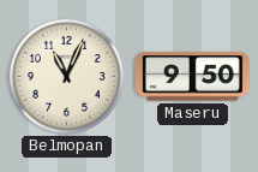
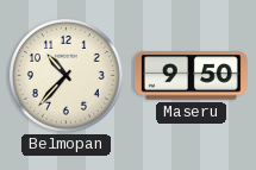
Belmopan: 11:04 -> 10:37
